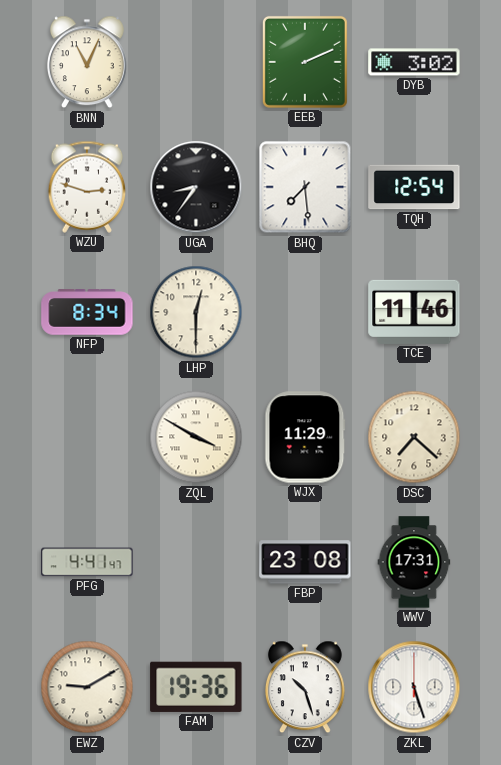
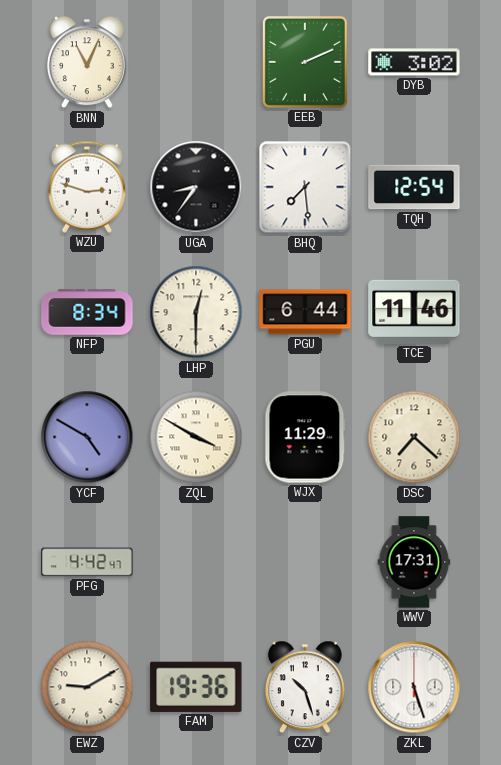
PGU: none -> 6:44
YCF: none -> 4:50
PFG: 4:41 -> 4:42
FBP: 23:08 -> none
